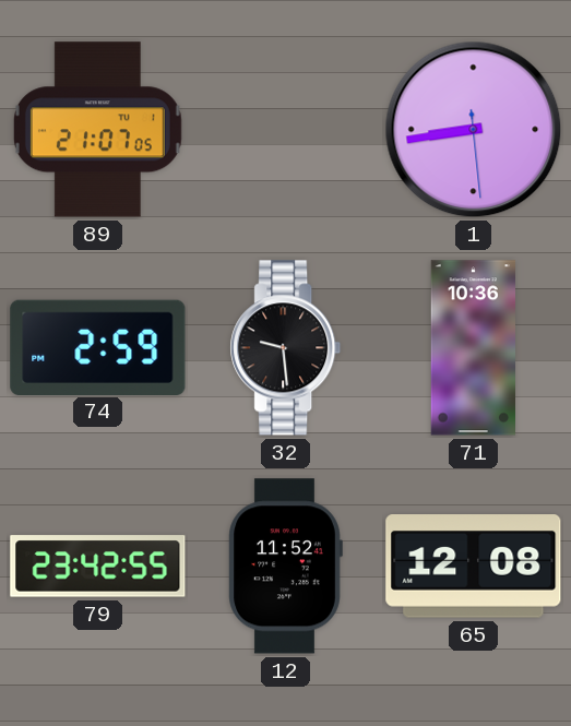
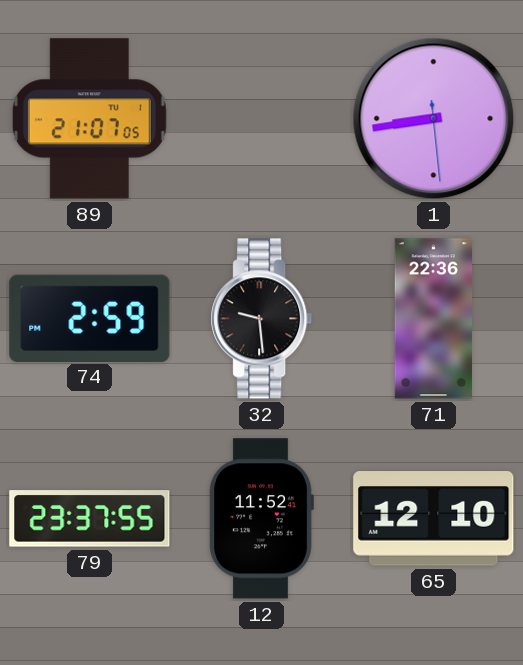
71: 10:36 -> 22:36
79: 23:42 -> 23:37
65: 12:08 -> 12:10
